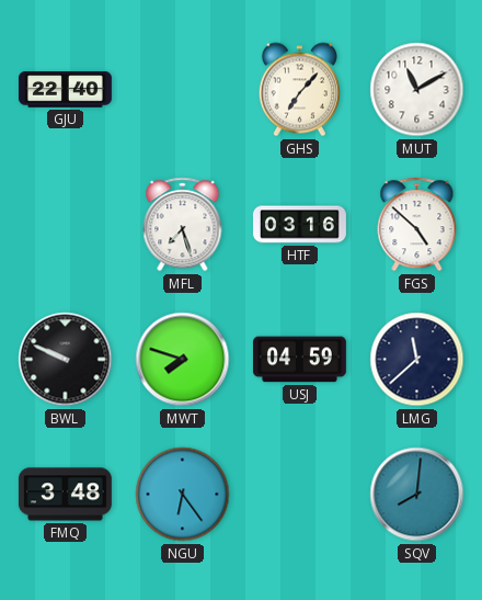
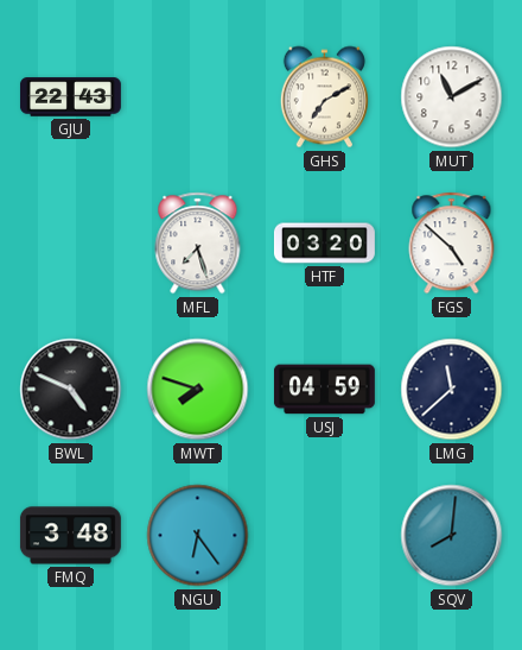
GJU: 22:40 -> 22:43
GHS: 7:07 -> 7:10
HTF: 03:16 -> 03:20
BWL: 9:49 -> 4:49
